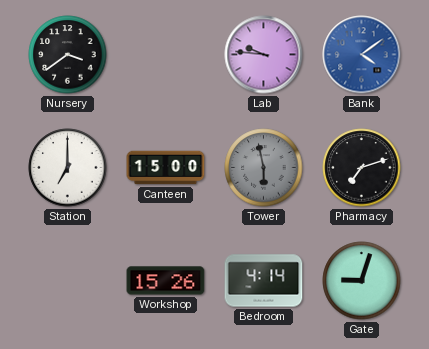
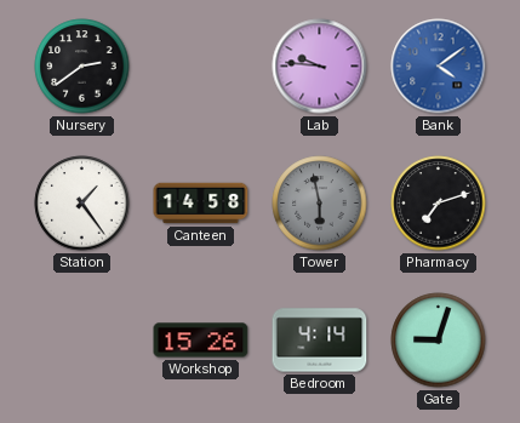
Nursery: 3:39 -> 2:39
Station: 7:00 -> 1:24
Canteen: 15:00 -> 14:58
